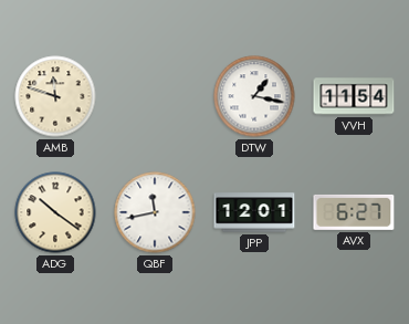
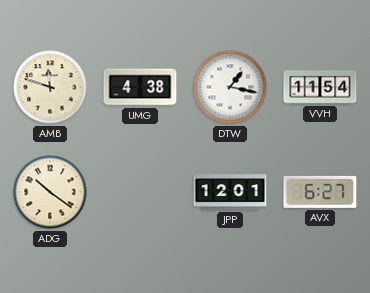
UMG: none -> 4:38
QBF: 11:43 -> none
